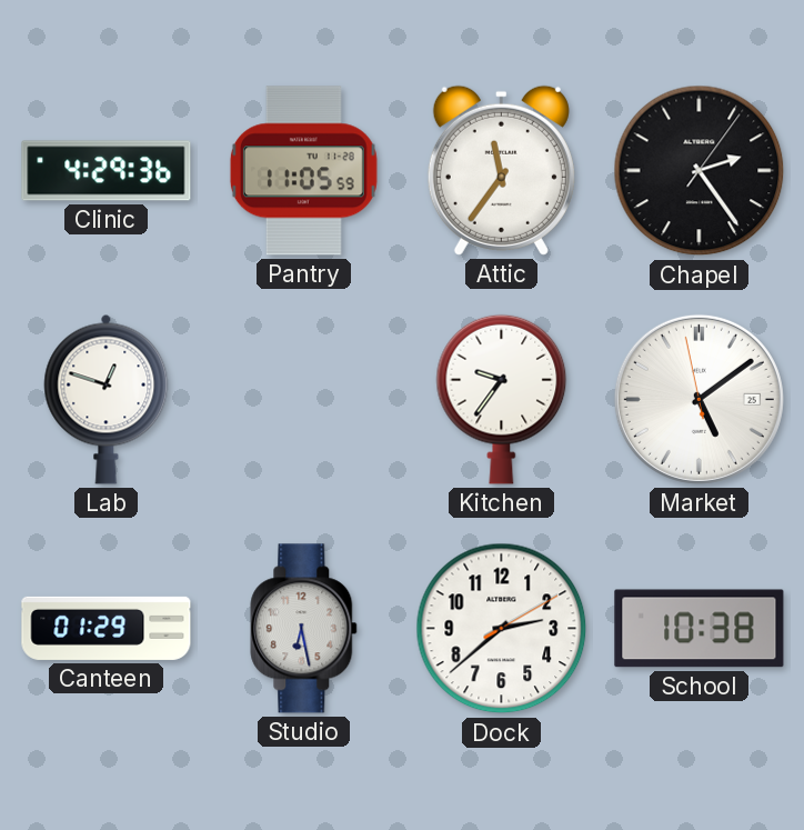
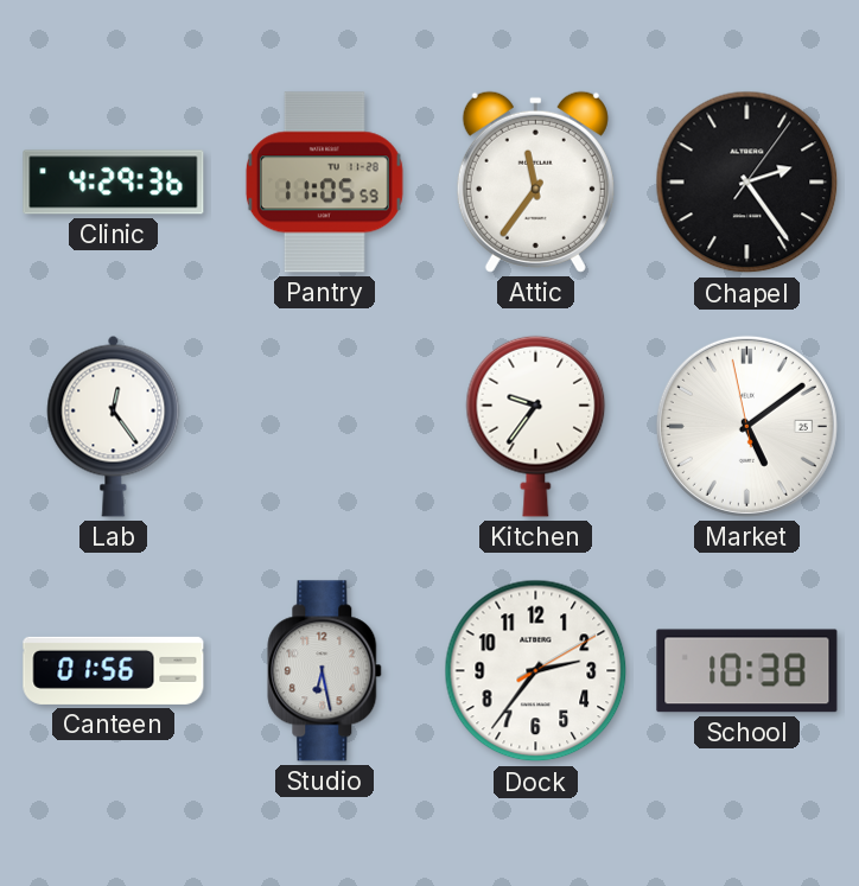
Lab: 12:48 -> 12:24
Canteen: 01:29 -> 01:56
Dock: 2:38 -> 2:36
